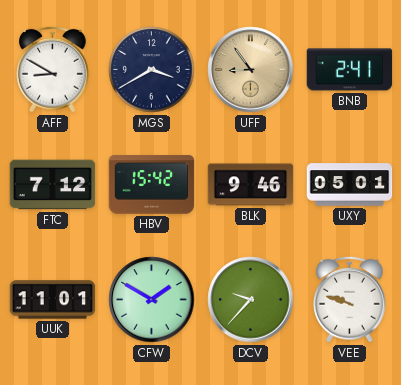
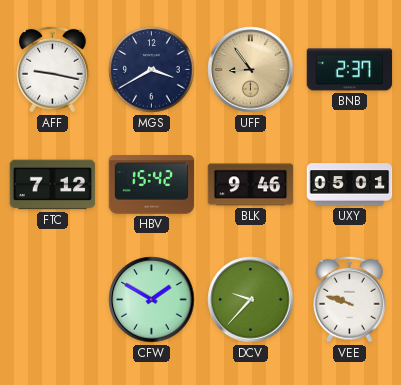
AFF: 8:50 -> 9:17
BNB: 2:41 -> 2:37
UUK: 11:01 -> none
